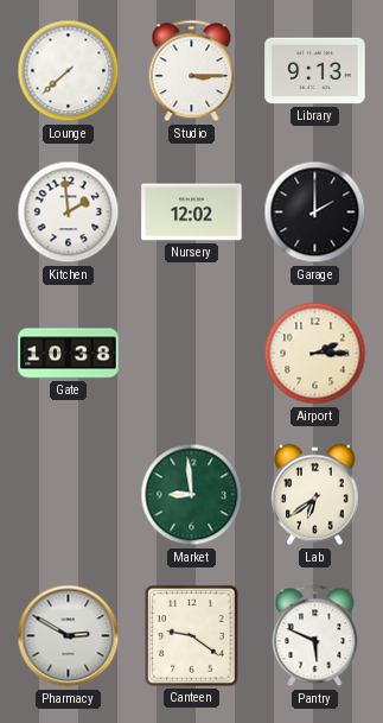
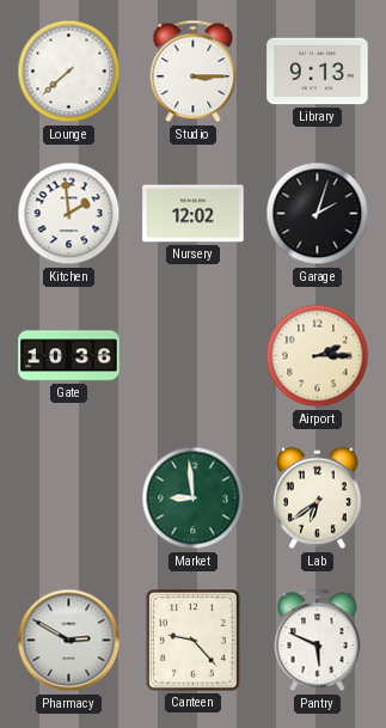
Garage: 2:00 -> 2:03
Gate: 10:38 -> 10:36
Canteen: 9:21 -> 9:23
